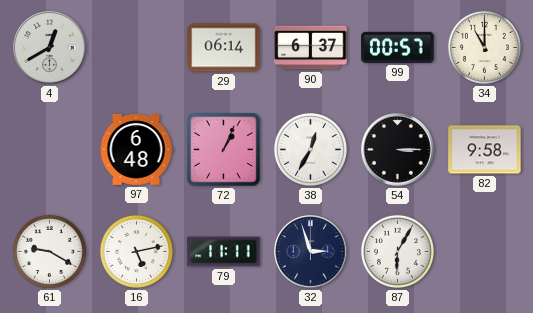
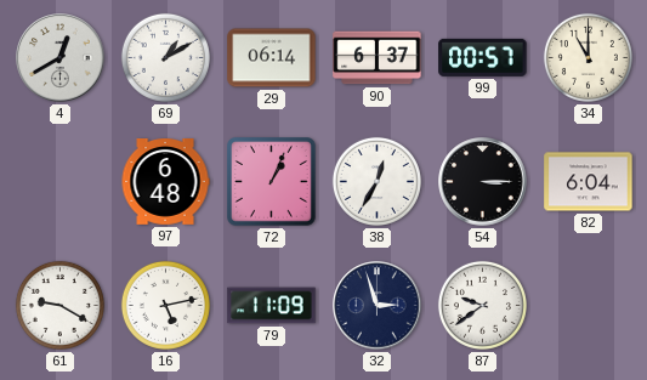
69: none -> 1:10
82: 9:58 -> 6:04
79: 11:11 -> 11:09
87: 6:05 -> 9:39
